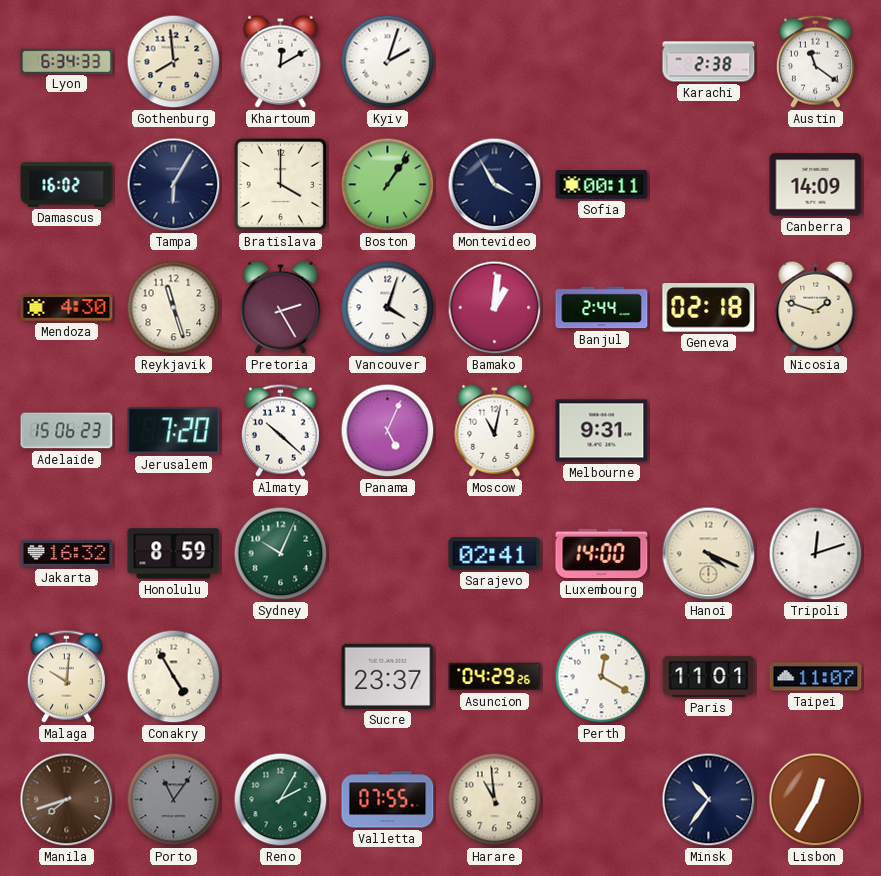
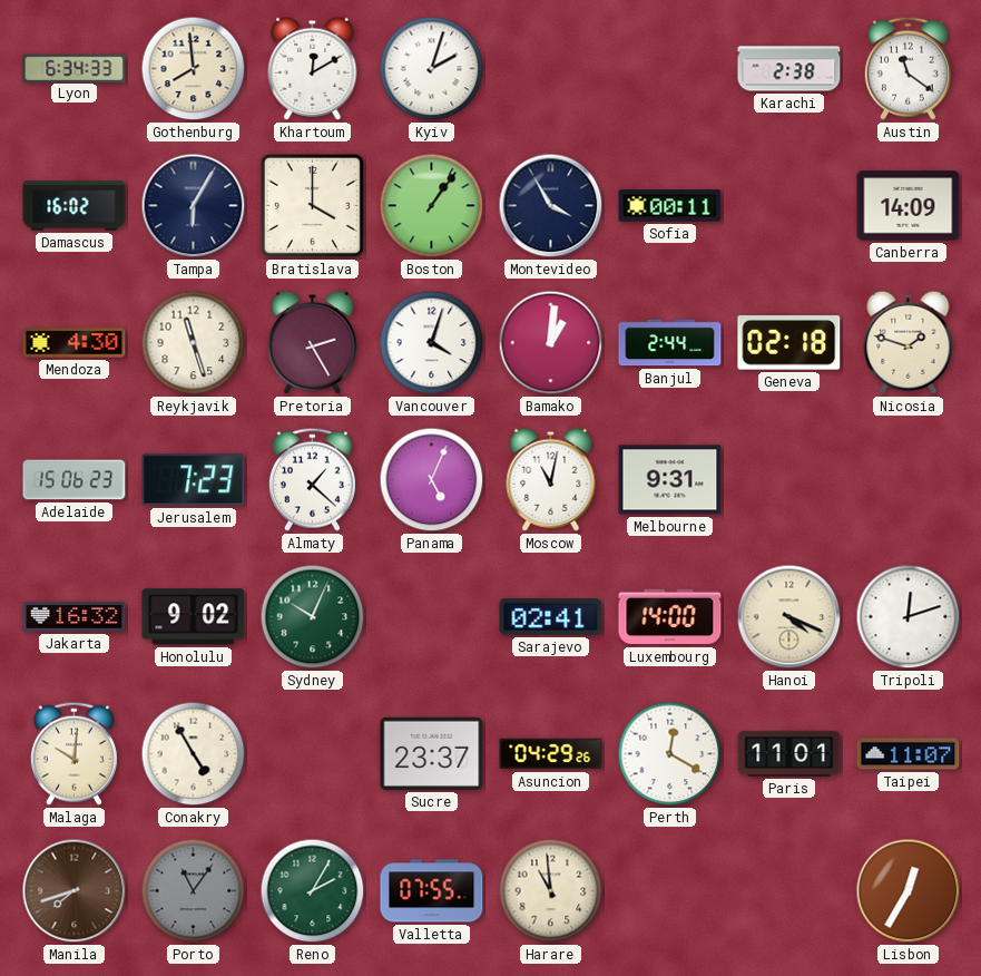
Jerusalem: 7:20 -> 7:23
Almaty: 10:22 -> 1:22
Honolulu: 8:59 -> 9:02
Minsk: 10:36 -> none
